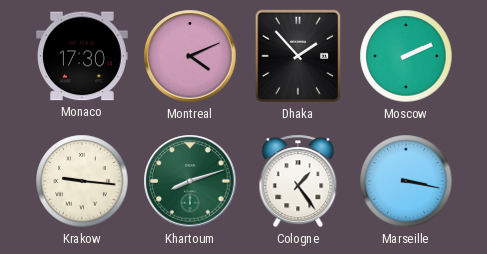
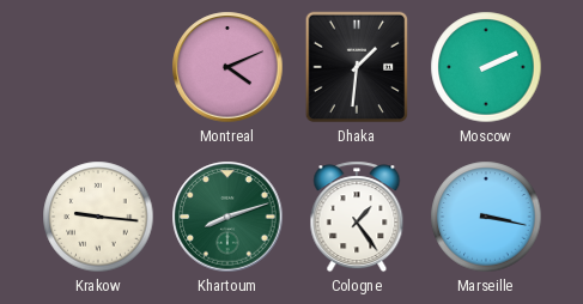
Monaco: 17:30 -> none
Dhaka: 1:53 -> 1:31
